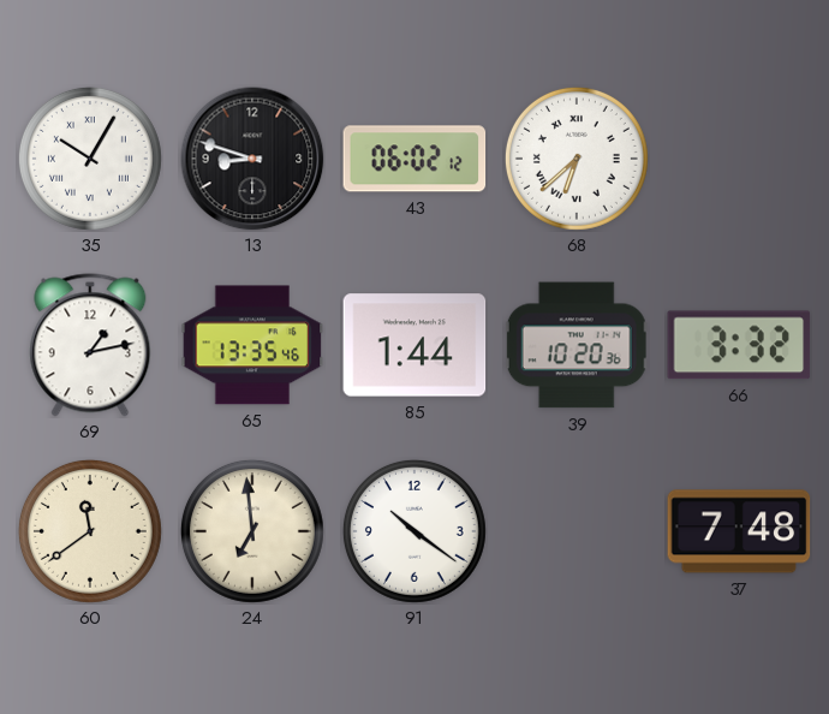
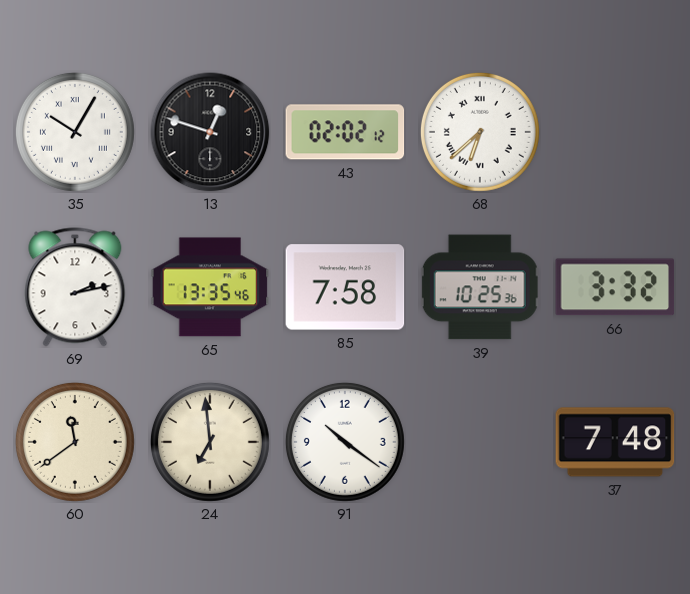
13: 8:48 -> 12:48
43: 06:02 -> 02:02
69: 1:13 -> 2:13
85: 1:44 -> 7:58
39: 10:20 -> 10:25
